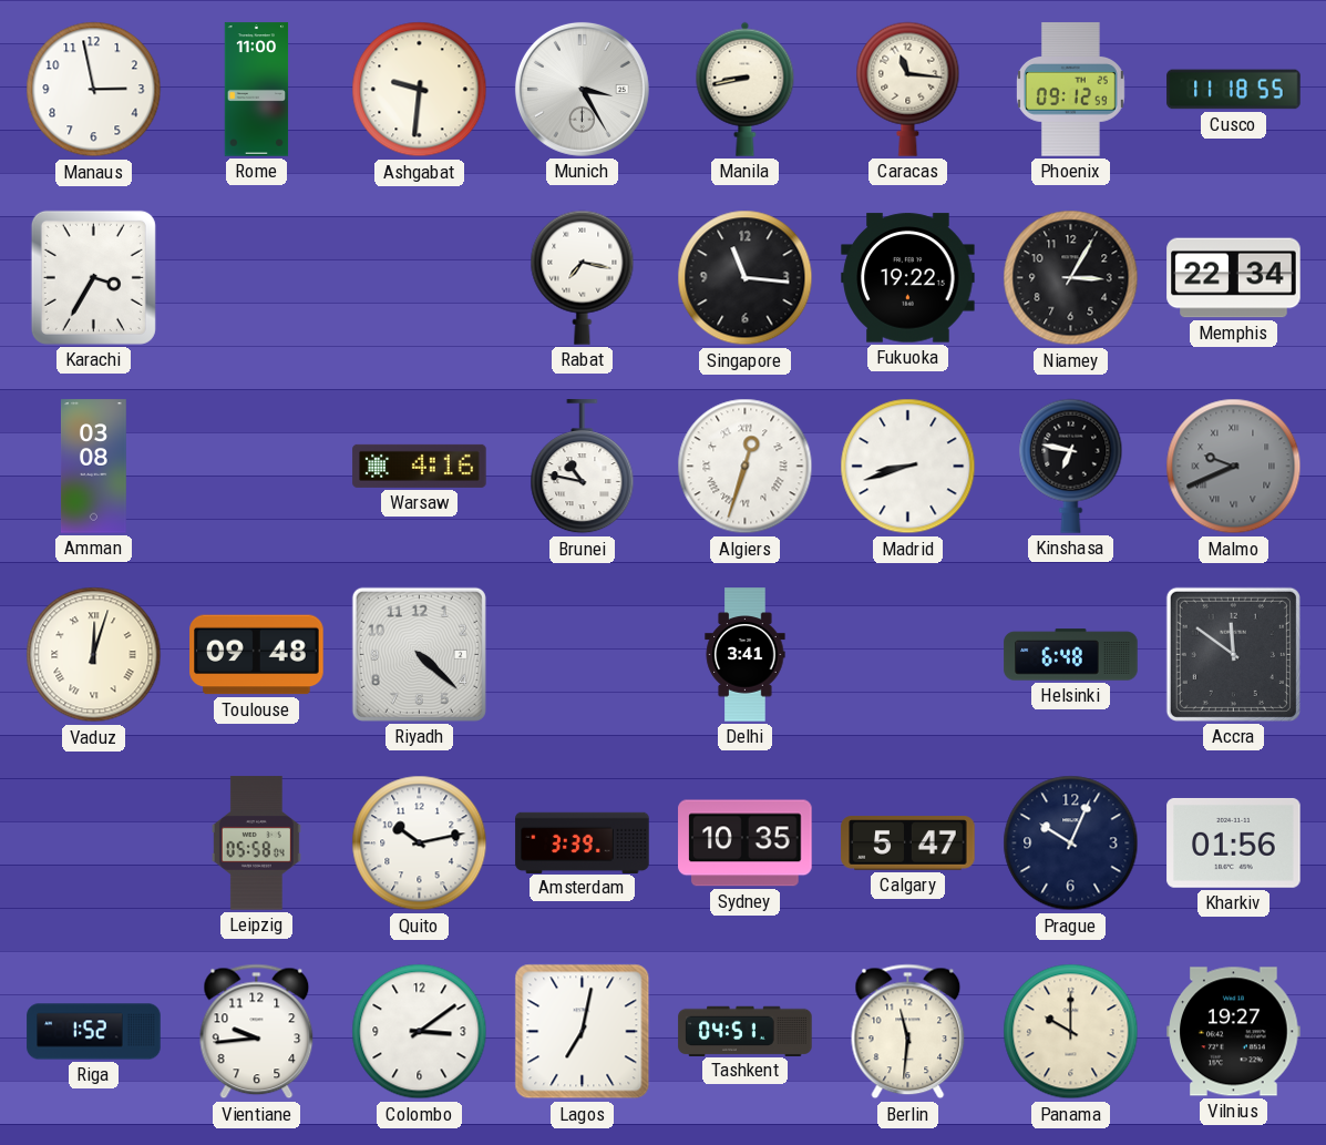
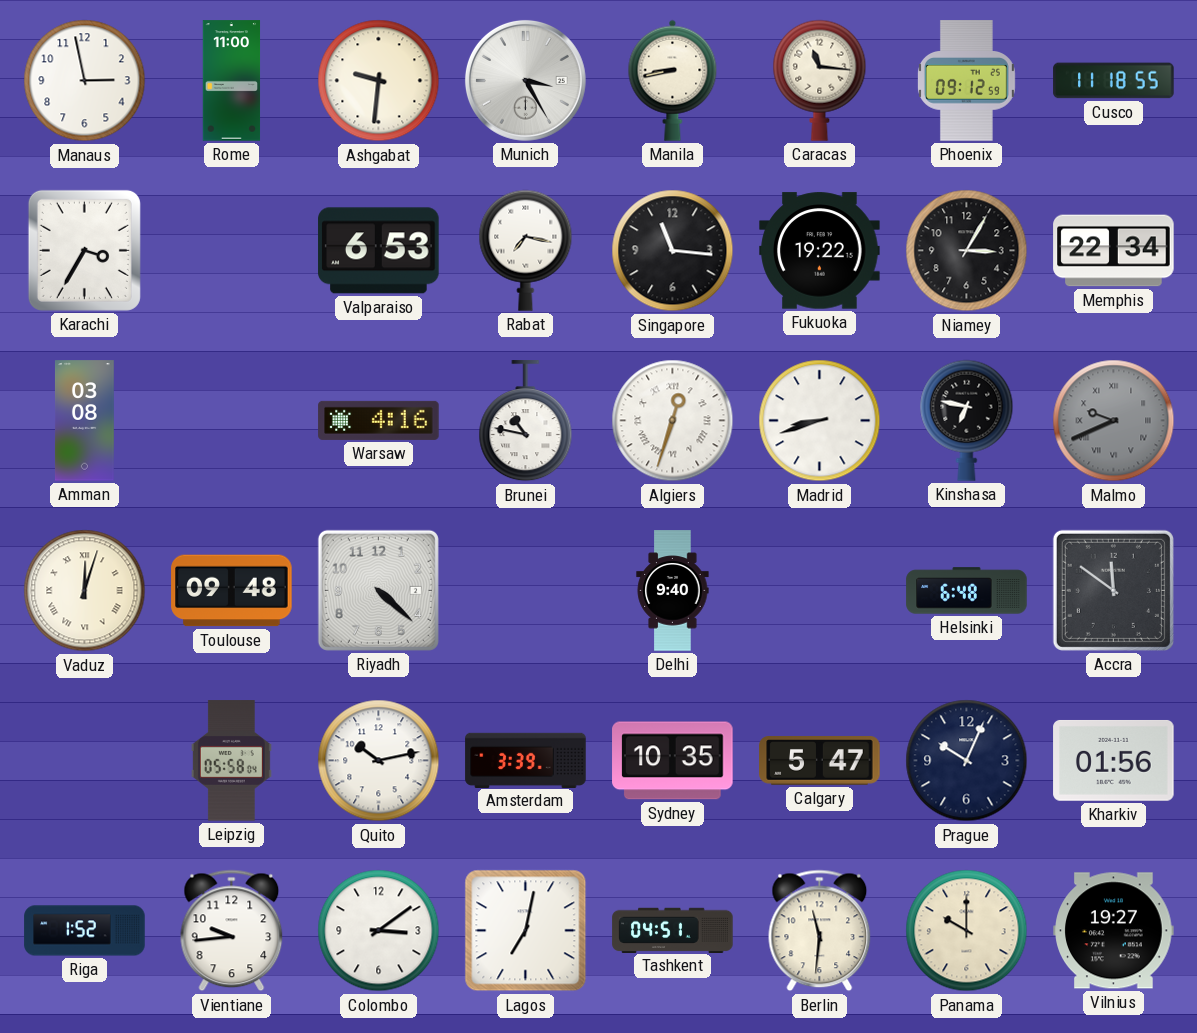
Valparaiso: none -> 6:53
Delhi: 3:41 -> 9:40
